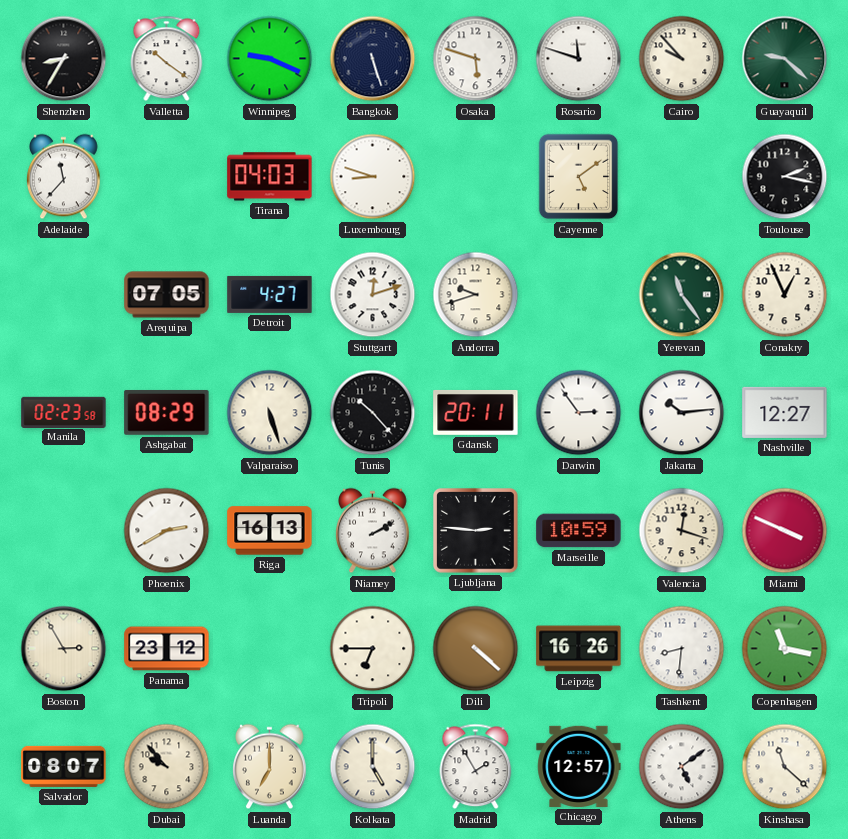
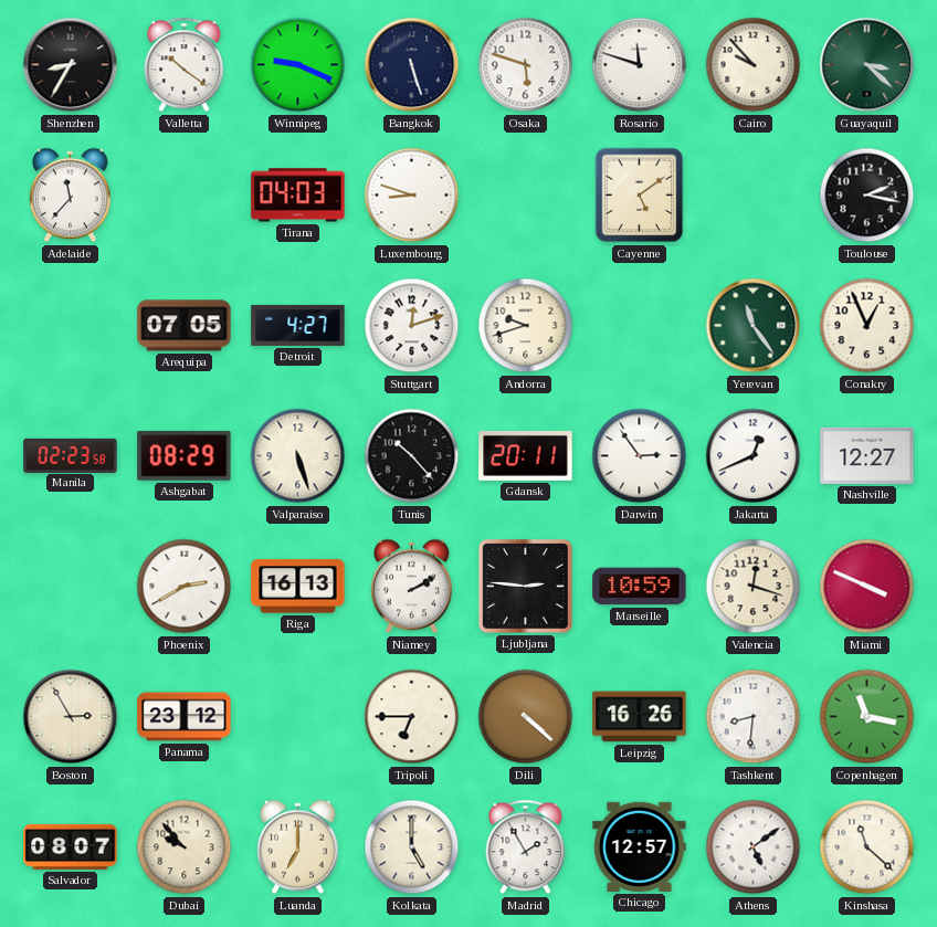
Guayaquil: 9:22 -> 3:22
Jakarta: 10:14 -> 12:41
